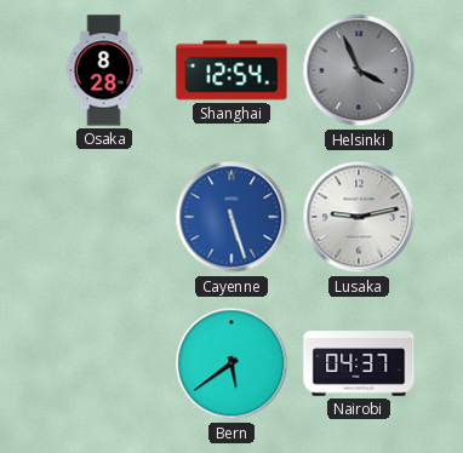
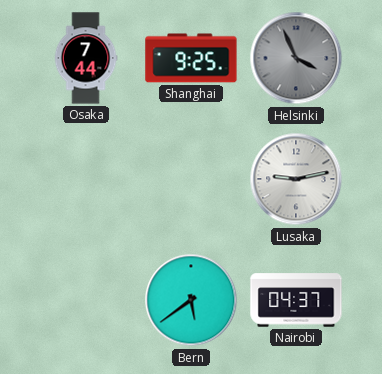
Osaka: 8:28 -> 7:44
Shanghai: 12:54 -> 9:25
Cayenne: 5:27 -> none
